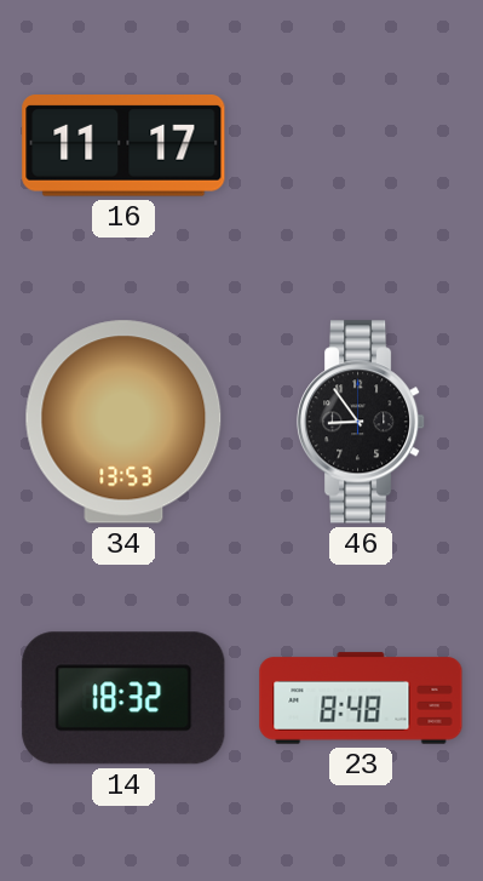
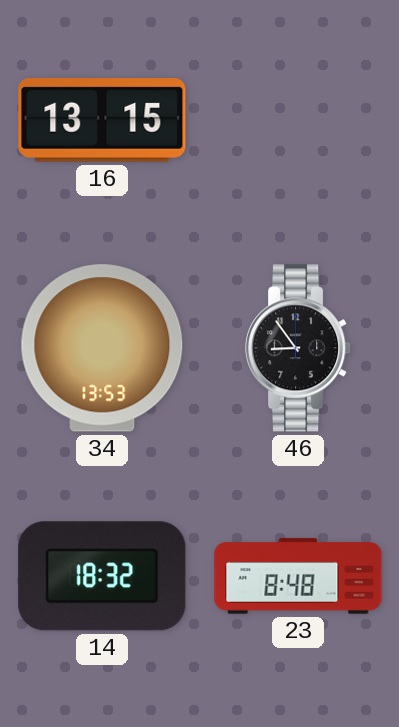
16: 11:17 -> 13:15
